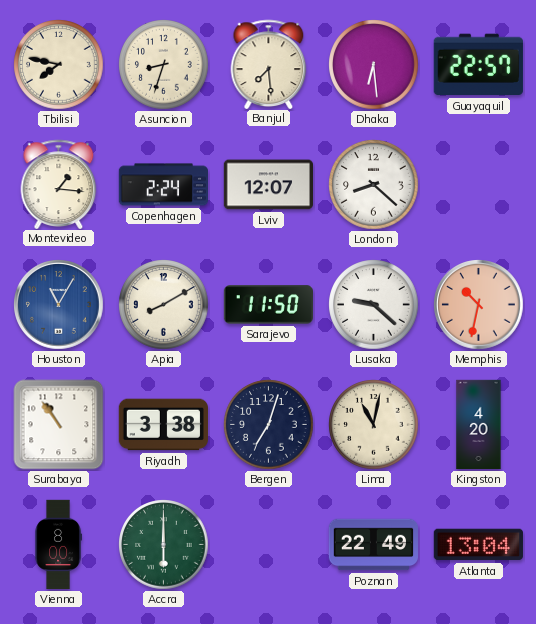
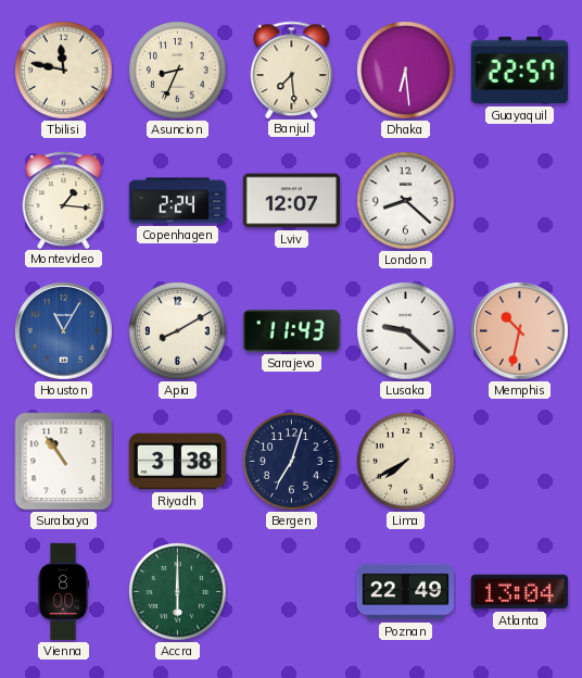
Tbilisi: 7:47 -> 11:47
Asuncion: 8:33 -> 8:34
Sarajevo: 11:50 -> 11:43
Lima: 11:02 -> 7:40
Kingston: 4:20 -> none
